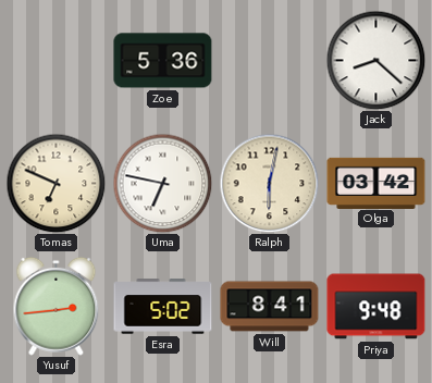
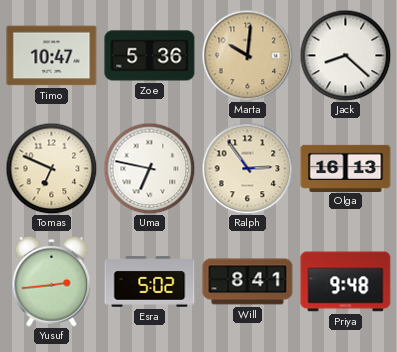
Timo: none -> 10:47
Marta: none -> 10:01
Ralph: 6:02 -> 2:54
Olga: 03:42 -> 16:13
